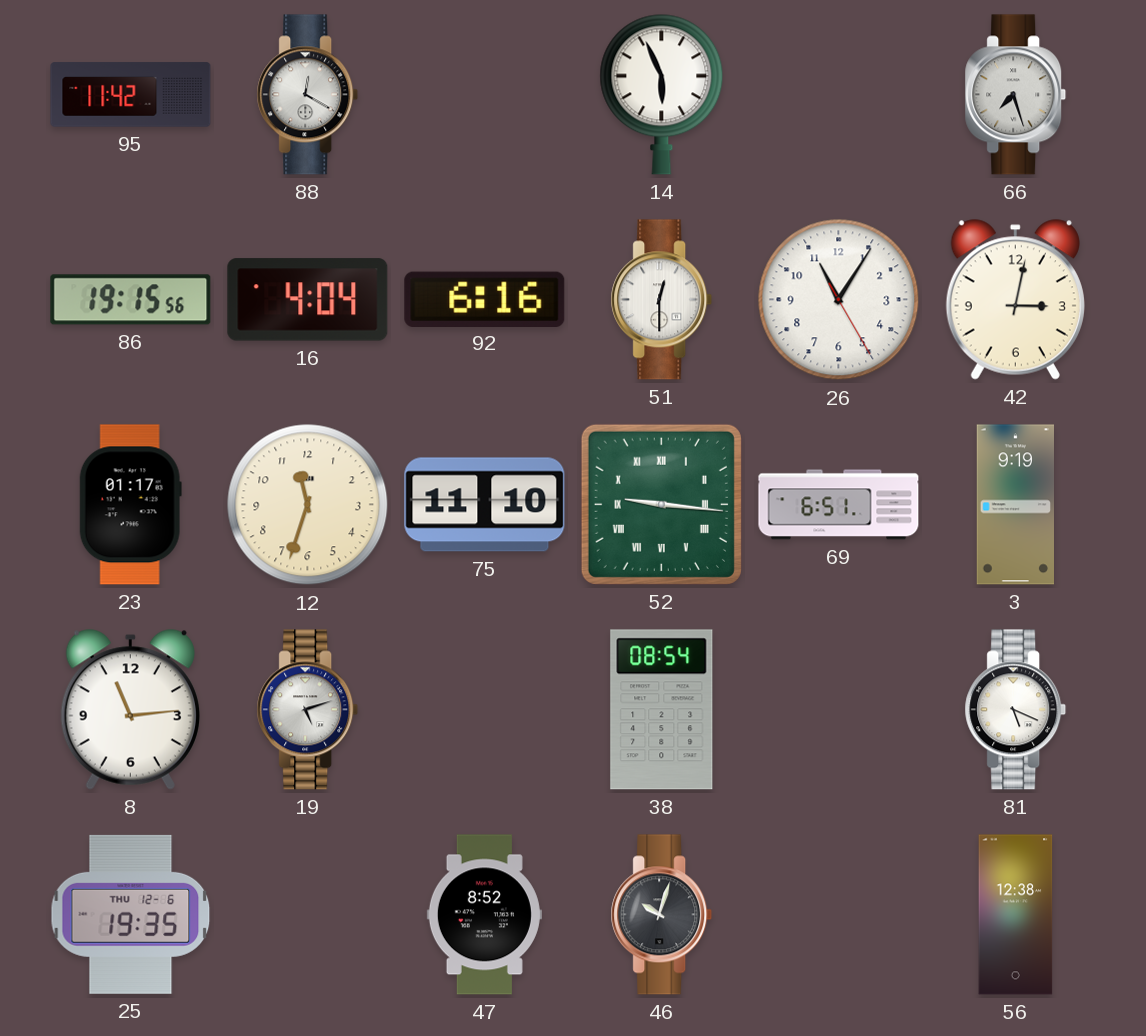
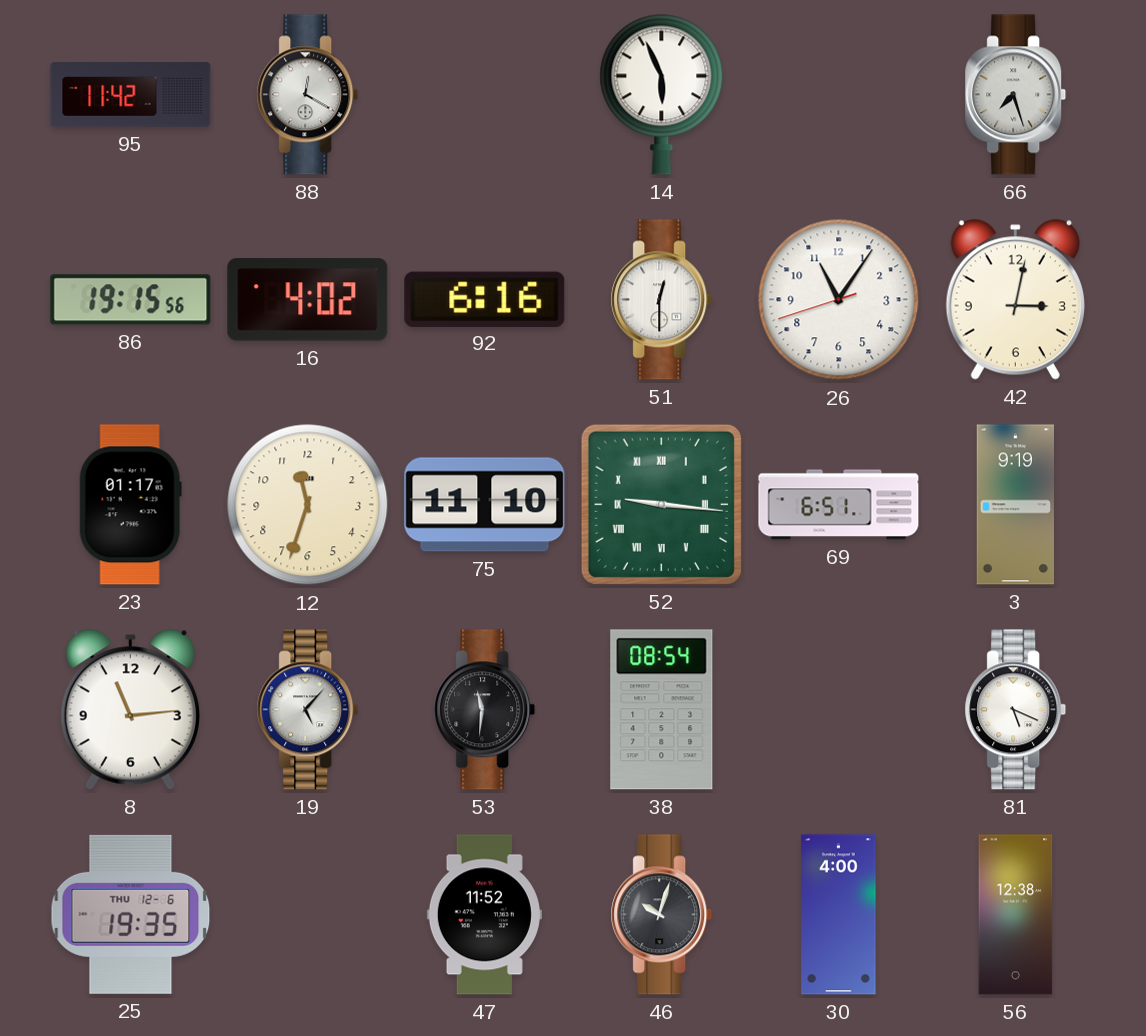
16: 4:04 -> 4:02
26: 11:05:25 -> 11:05:42
19: 5:12 -> 5:07
53: none -> 11:31
47: 8:52 -> 11:52
30: none -> 4:00
